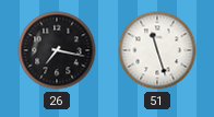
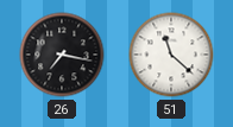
51: 11:27 -> 11:22
